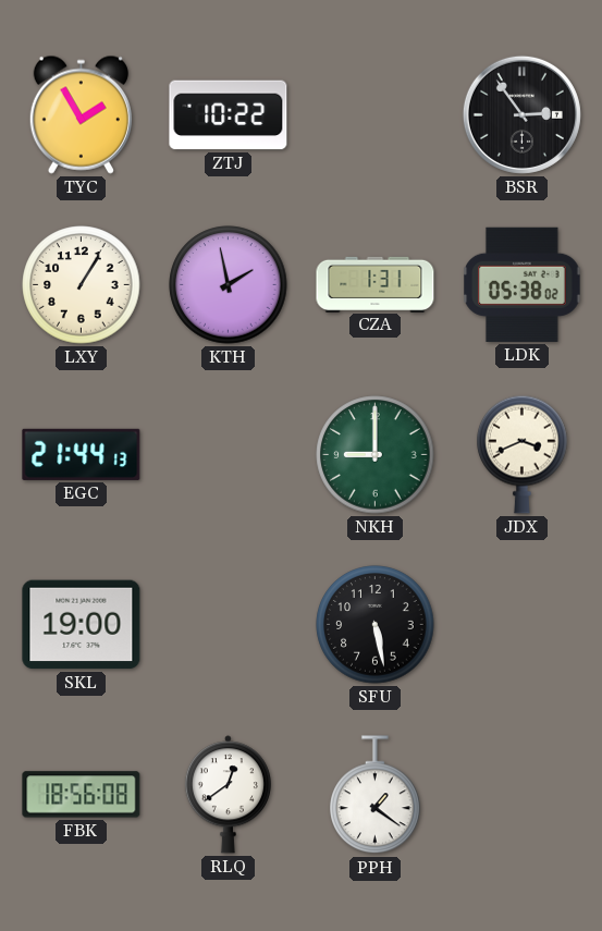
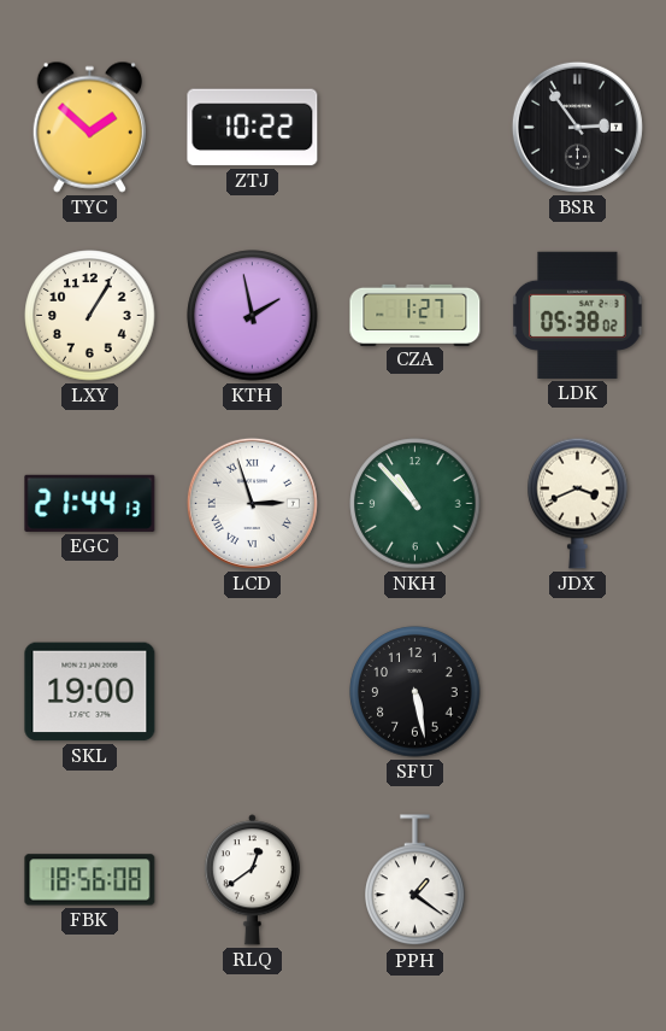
TYC: 1:55 -> 1:52
CZA: 1:31 -> 1:27
LCD: none -> 2:57
NKH: 9:00 -> 10:53
